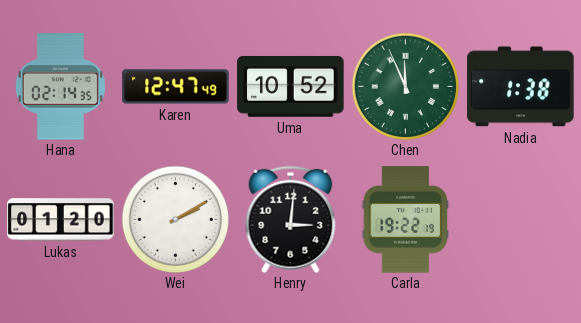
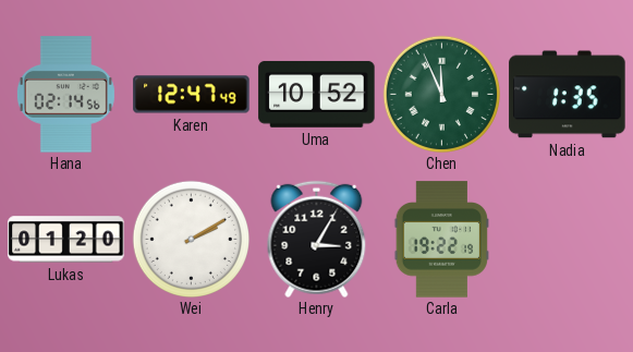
Hana: 02:14:35 -> 02:14:56
Nadia: 1:38 -> 1:35
Henry: 3:01 -> 3:05
